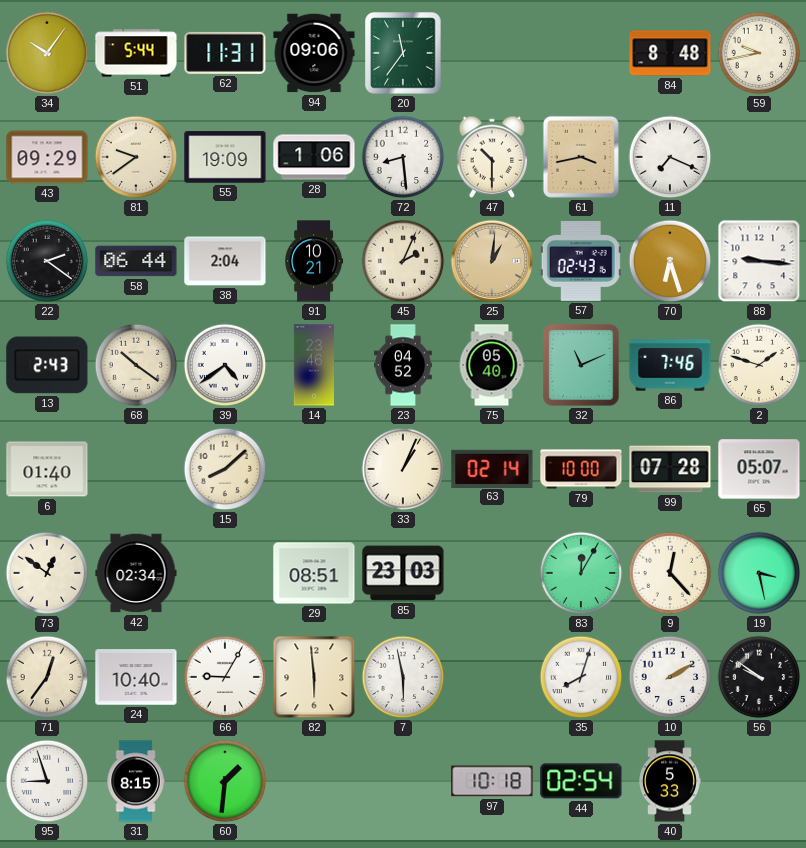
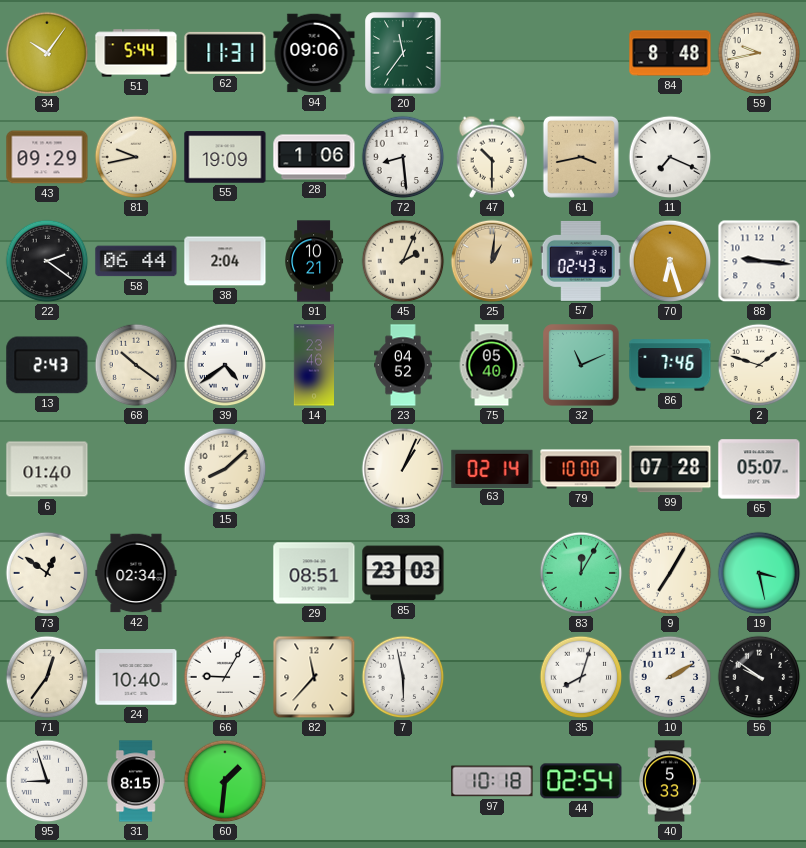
81: 9:39 -> 9:43
9: 12:23 -> 7:05
82: 5:59 -> 11:37
